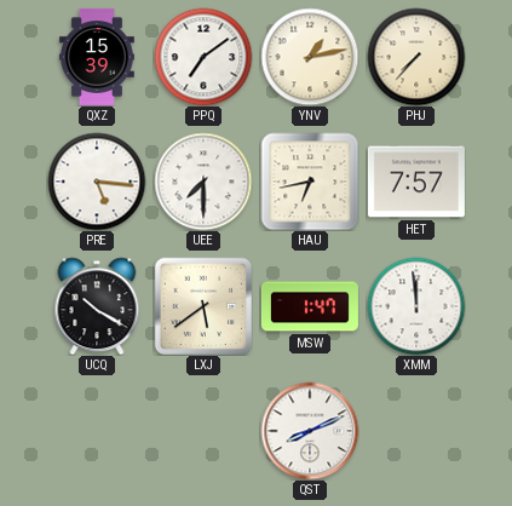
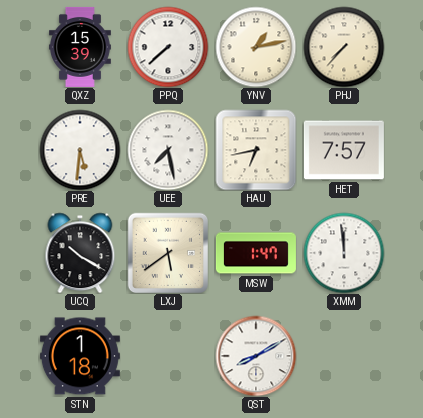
PPQ: 7:09 -> 7:38
PRE: 5:16 -> 5:31
UEE: 7:30 -> 7:28
STN: none -> 1:18
QST: 8:11 -> 8:10
